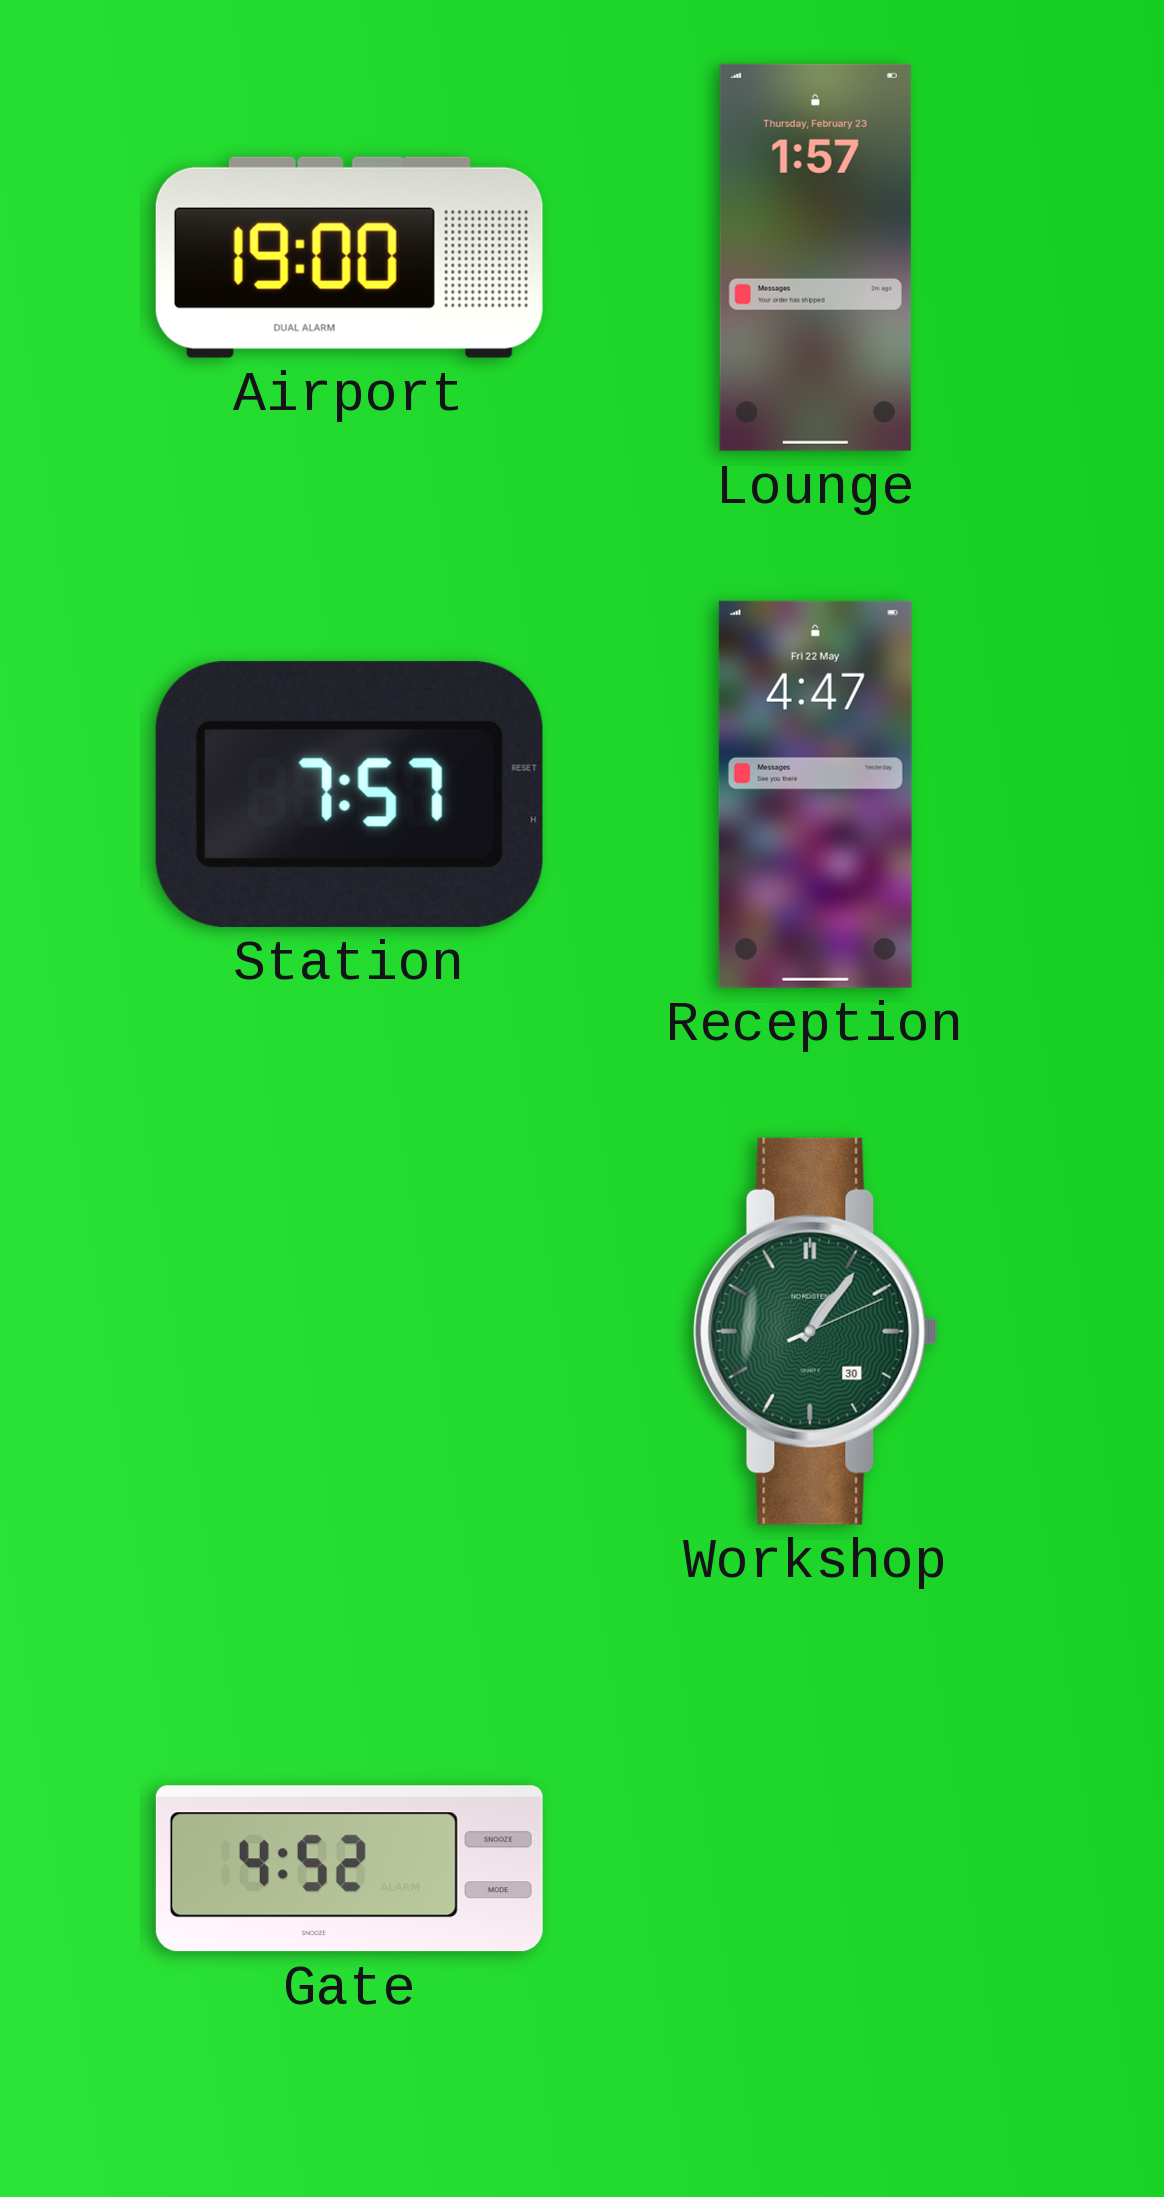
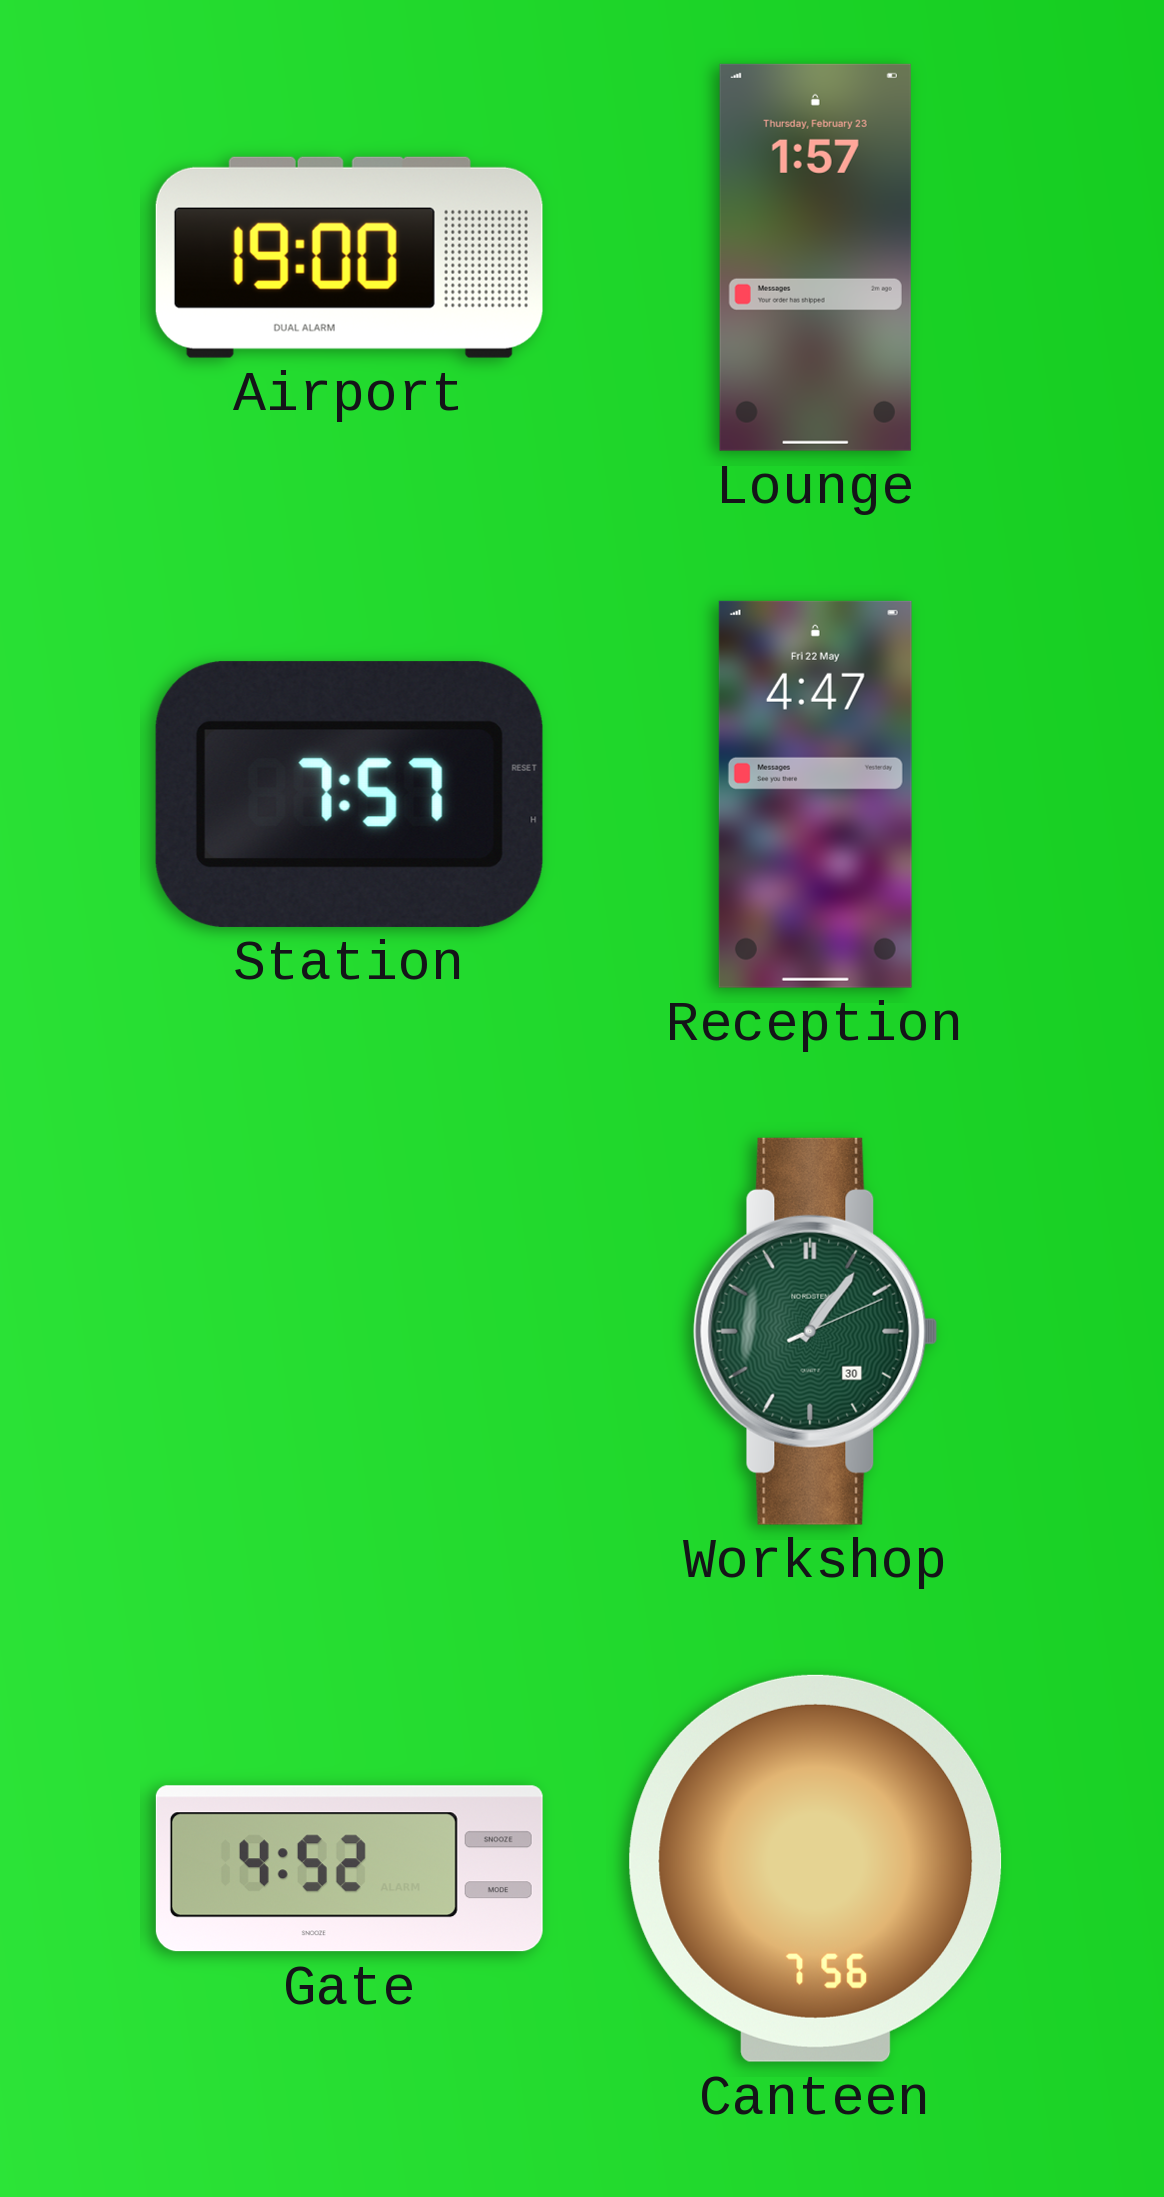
Canteen: none -> 7:56
